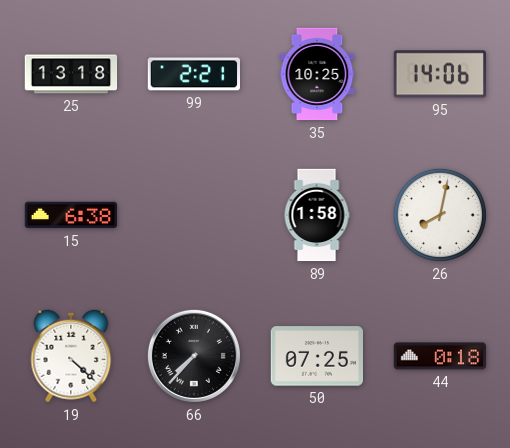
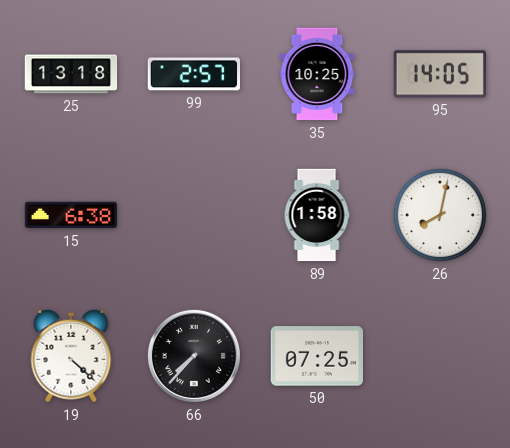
99: 2:21 -> 2:57
95: 14:06 -> 14:05
44: 0:18 -> none
